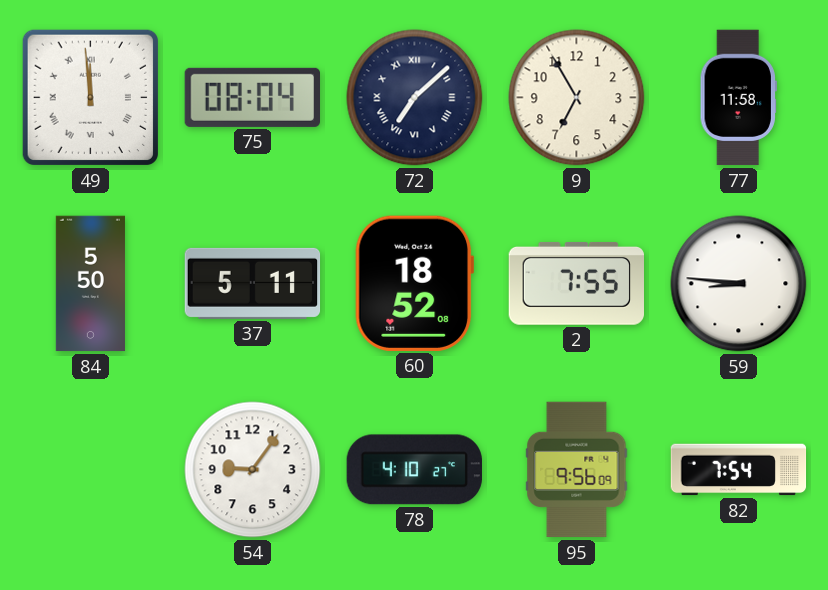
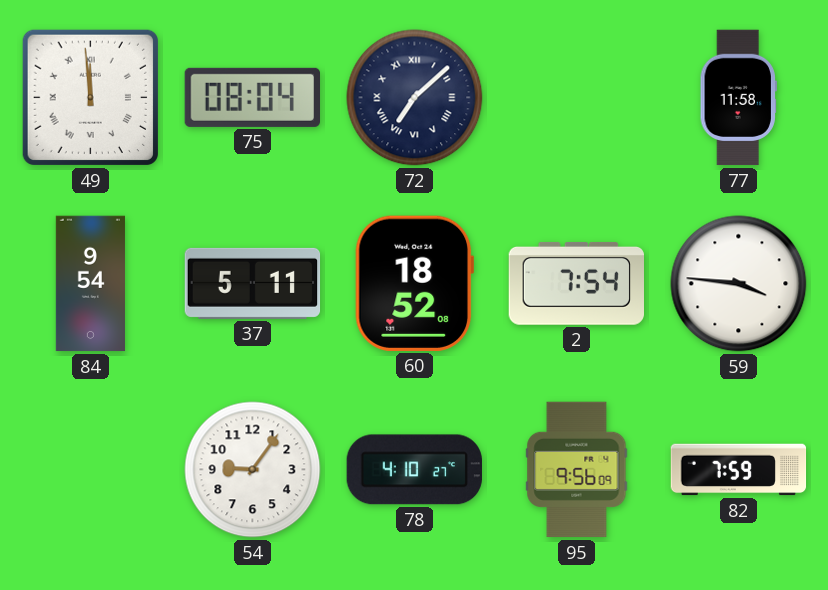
9: 6:55 -> none
84: 5:50 -> 9:54
2: 7:55 -> 7:54
59: 8:46 -> 3:46
82: 7:54 -> 7:59
